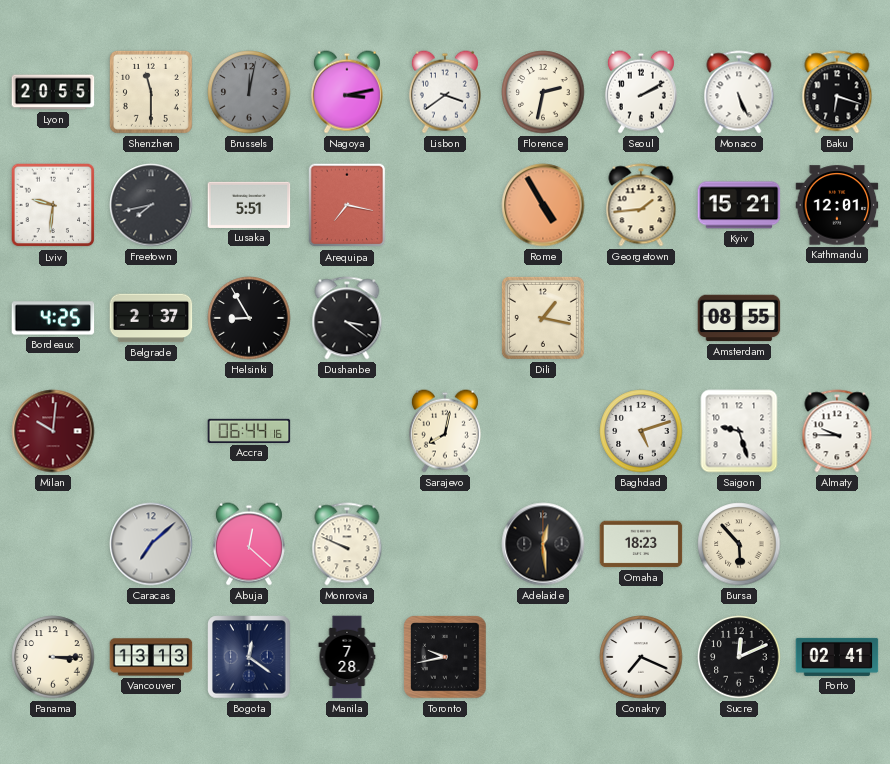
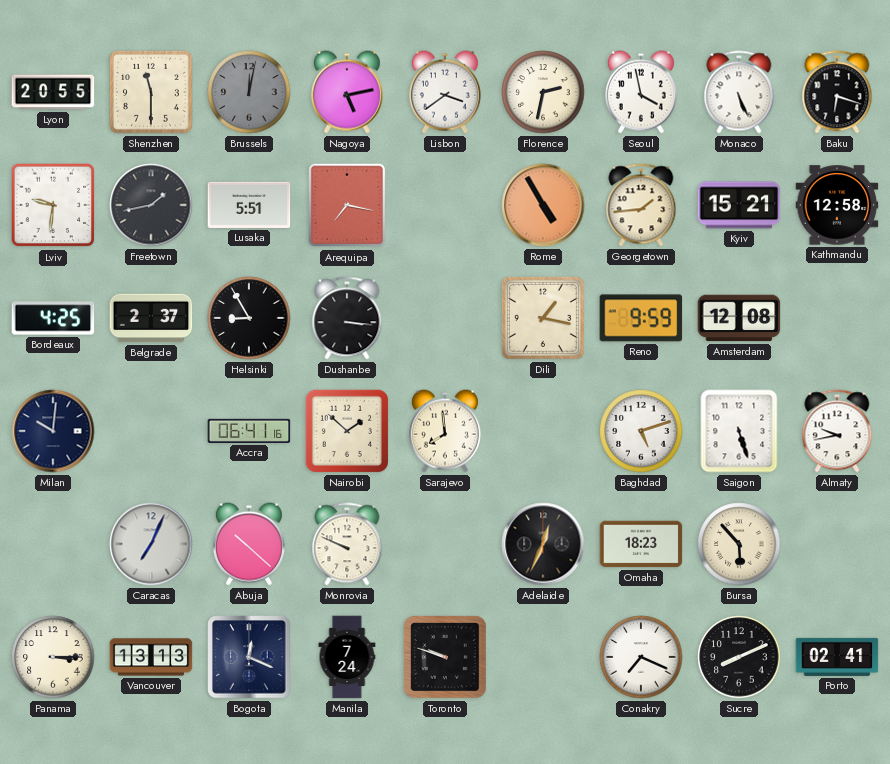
Nagoya: 3:13 -> 5:13
Seoul: 2:10 -> 3:58
Freetown: 7:43 -> 1:43
Kathmandu: 12:01 -> 12:58
Dushanbe: 3:21 -> 3:16
Reno: none -> 9:59
Amsterdam: 08:55 -> 12:08
Milan dial: burgundy -> navy
Accra: 06:44 -> 06:41
Nairobi: none -> 1:52
Sarajevo: 8:02 -> 7:59
Saigon: 9:27 -> 5:27
Almaty: 9:45 -> 9:43
Caracas: 7:08 -> 7:04
Abuja: 12:22 -> 10:22
Adelaide: 12:29 -> 12:34
Bogota: 12:21 -> 12:19
Manila: 7:28 -> 7:24
Toronto: 9:43 -> 9:48
Sucre: 12:11 -> 8:11
